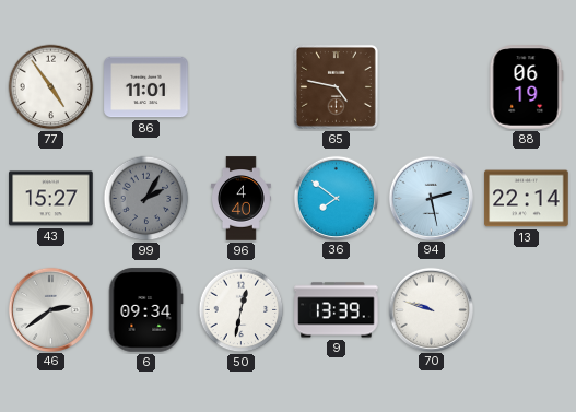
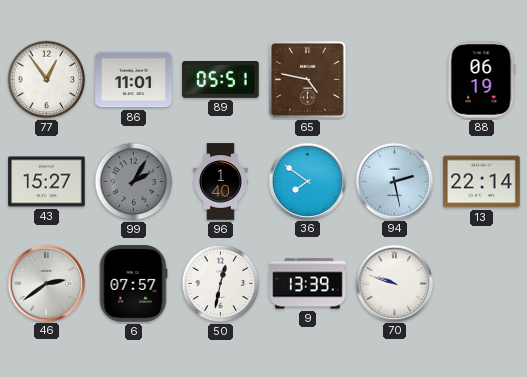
77: 4:54 -> 12:54
89: none -> 05:51
96: 4:40 -> 1:40
6: 09:34 -> 07:57
